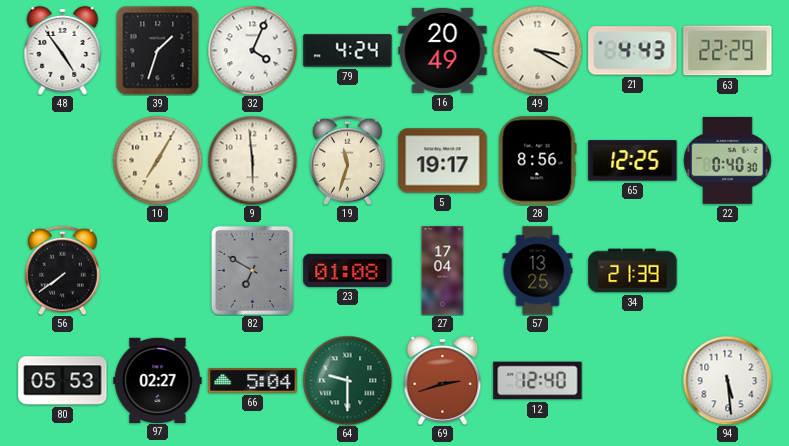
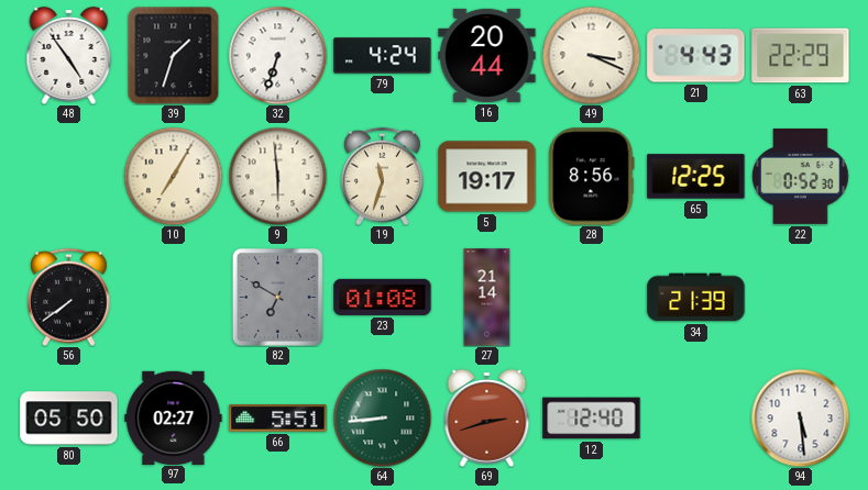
32: 4:04 -> 6:33
16: 20:49 -> 20:44
49: 3:20 -> 3:19
22: 0:40 -> 0:52
27: 17:04 -> 21:14
57: 13:25 -> none
80: 05:53 -> 05:50
66: 5:04 -> 5:51
64: 9:30 -> 8:44
